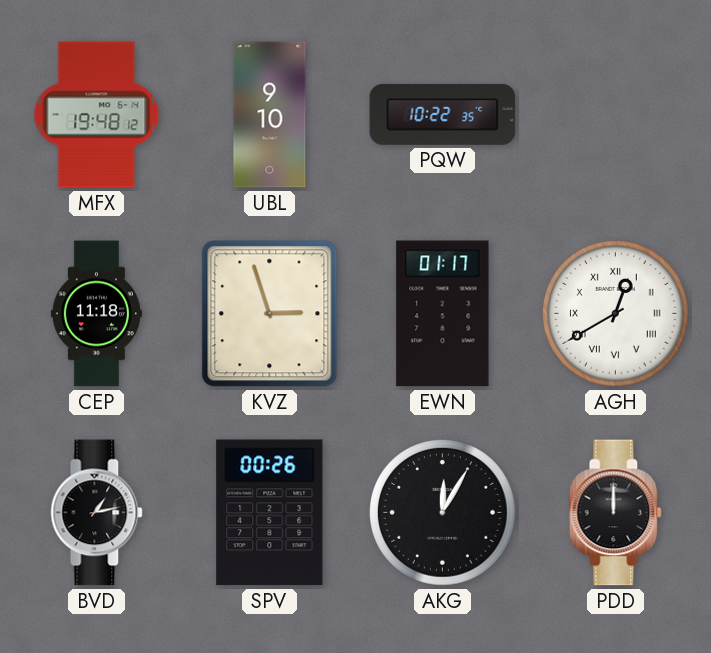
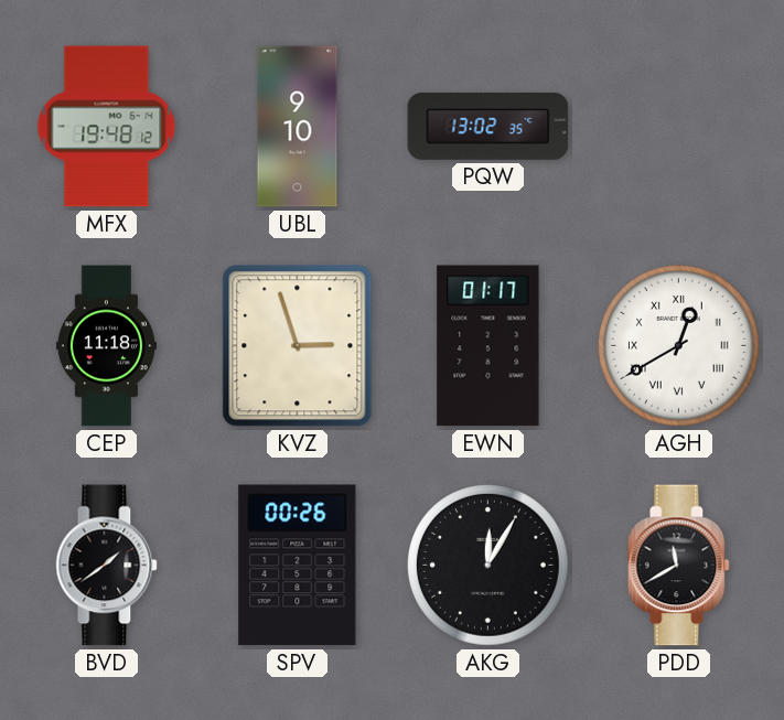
PQW: 10:22 -> 13:02
BVD: 1:13 -> 1:39
PDD: 12:00 -> 11:40
